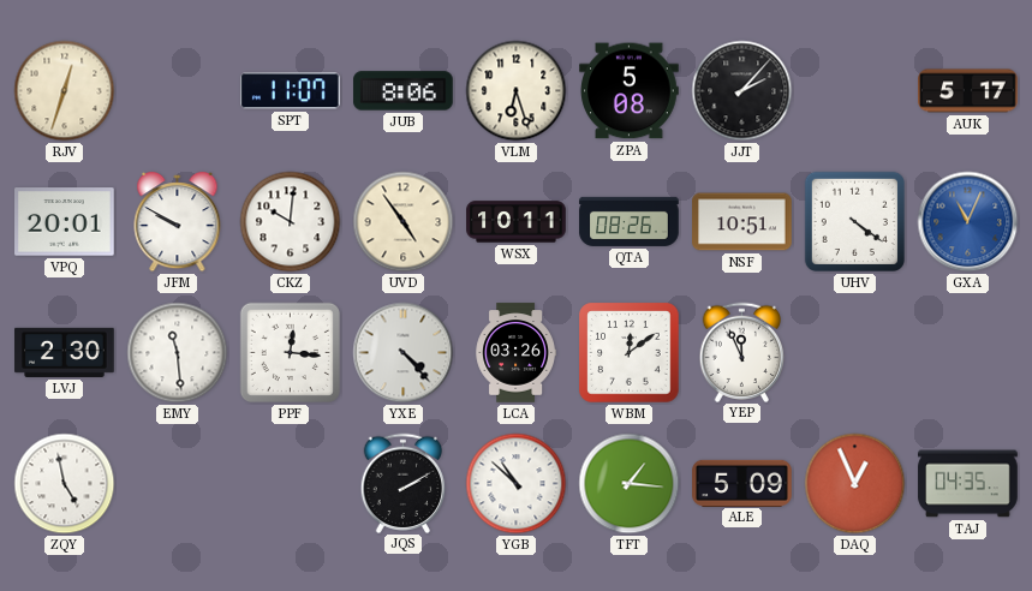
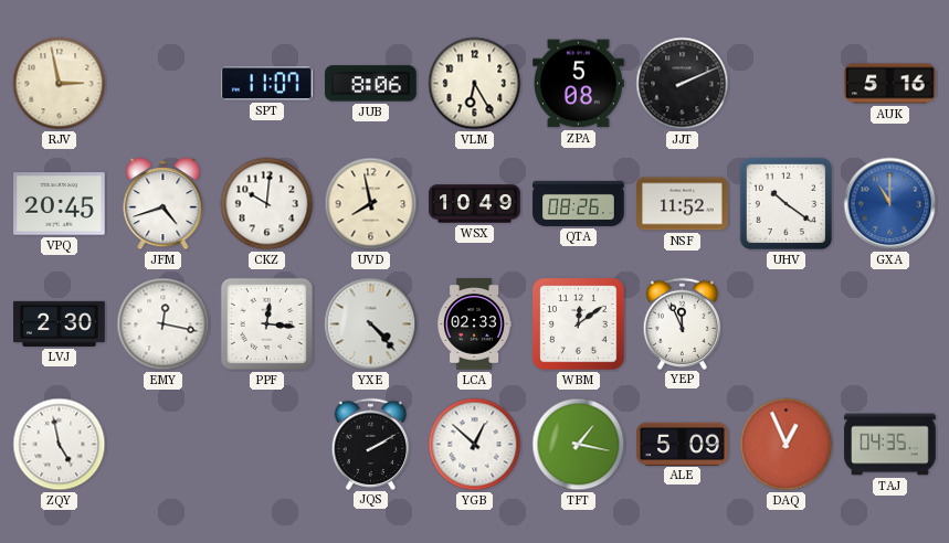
RJV: 12:33 -> 2:58
VLM: 6:27 -> 6:25
JJT: 2:07 -> 2:11
AUK: 5:17 -> 5:16
VPQ: 20:01 -> 20:45
JFM: 9:50 -> 4:42
UVD: 4:54 -> 7:58
WSX: 10:11 -> 10:49
NSF: 10:51 -> 11:52
UHV: 4:21 -> 10:21
GXA: 11:04 -> 11:00
EMY: 11:29 -> 12:17
LCA: 03:26 -> 02:33
YGB: 10:52 -> 12:52
TFT: 1:16 -> 1:17
